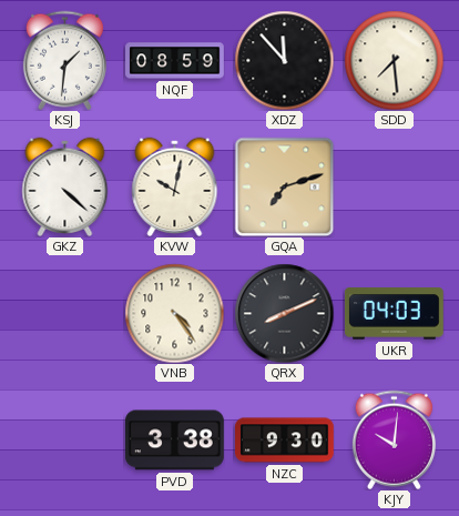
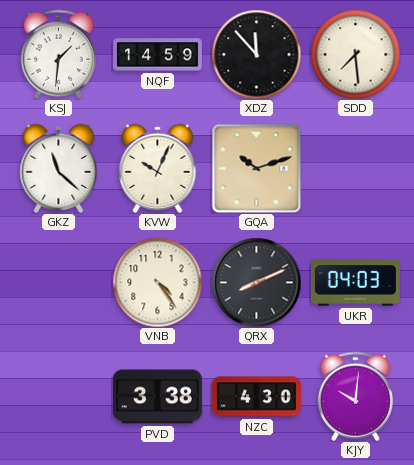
NQF: 08:59 -> 14:59
GKZ: 4:22 -> 11:22
KVW: 10:02 -> 10:04
GQA: 7:12 -> 10:12
NZC: 9:30 -> 4:30
